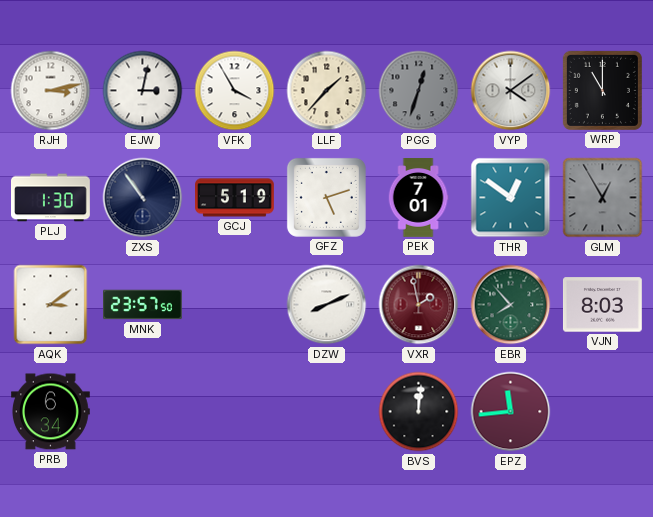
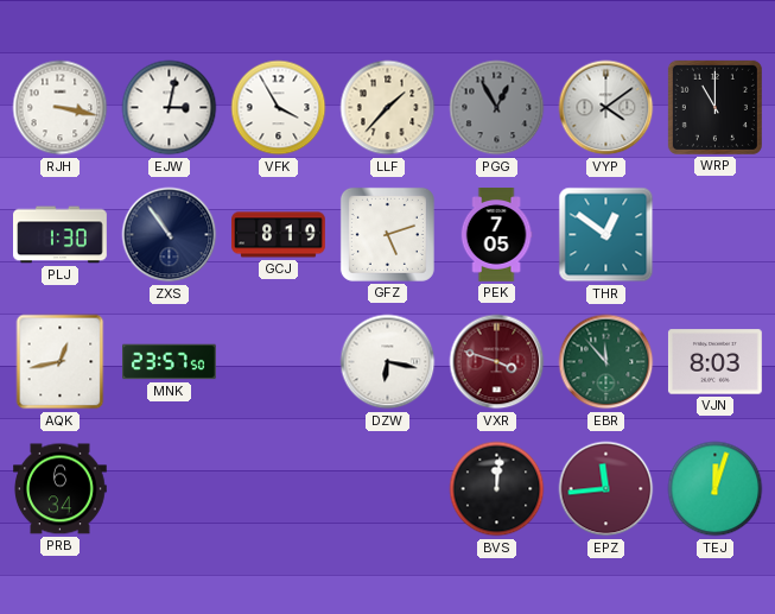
RJH: 3:13 -> 3:17
PGG: 12:33 -> 12:55
GCJ: 5:19 -> 8:19
PEK: 7:01 -> 7:05
GLM: 12:55 -> none
AQK: 3:09 -> 12:43
DZW: 8:11 -> 6:17
VXR: 1:58 -> 3:48
EBR: 7:53 -> 11:53
TEJ: none -> 12:03
